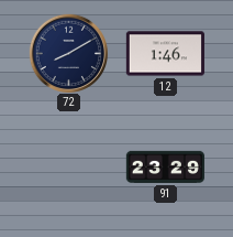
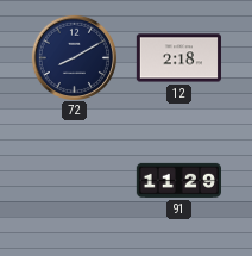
12: 1:46 -> 2:18
91: 23:29 -> 11:29
